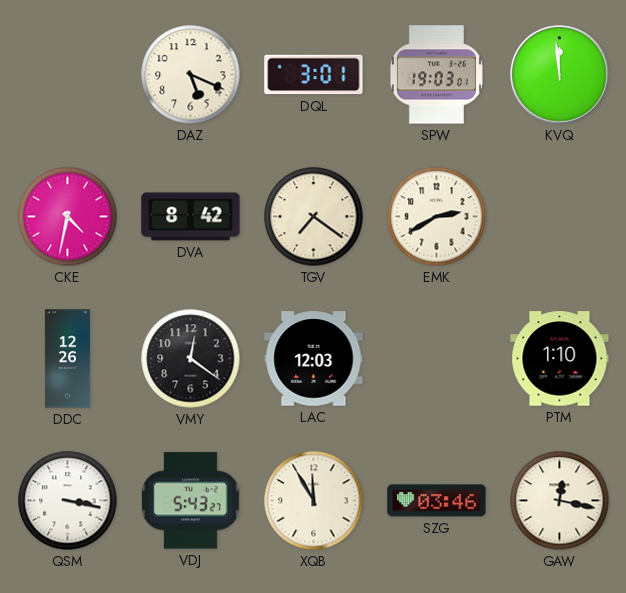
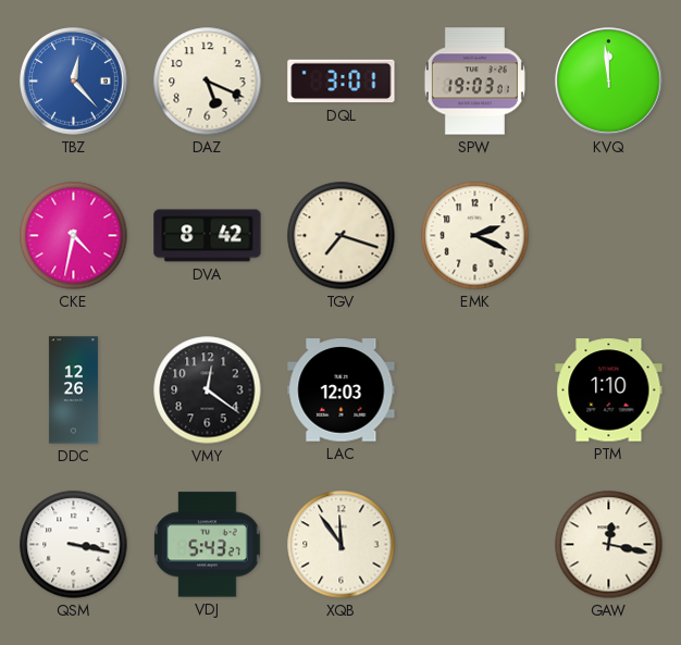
TBZ: none -> 12:23
TGV: 7:21 -> 7:18
EMK: 2:40 -> 2:19
XQB: 11:55 -> 11:54
SZG: 03:46 -> none
